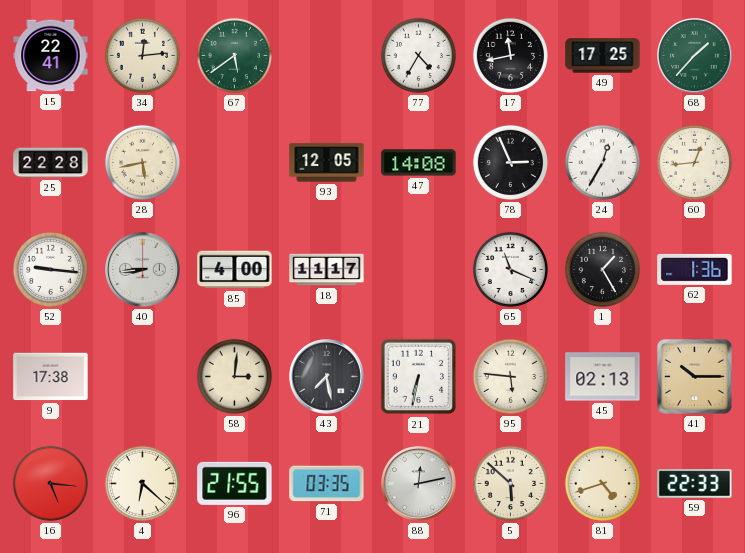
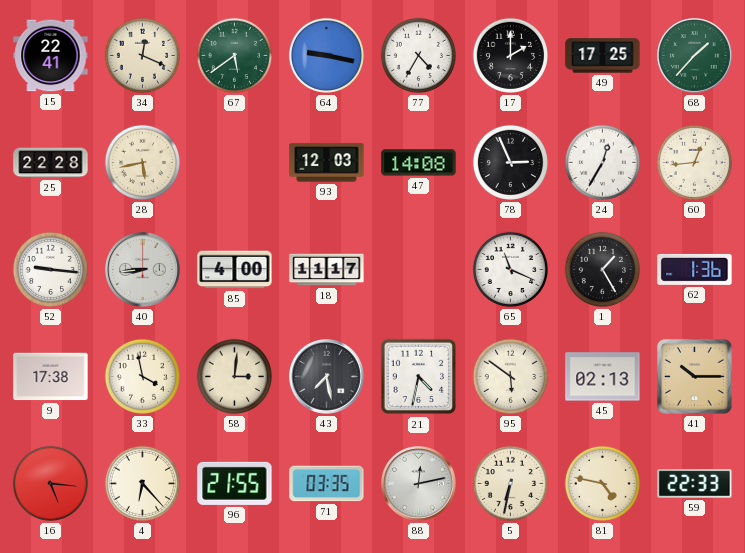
34: 12:14 -> 12:19
64: none -> 9:17
17: 11:43 -> 2:00
93: 12:05 -> 12:03
33: none -> 3:58
21: 6:32 -> 4:32
95: 5:46 -> 5:51
4: 6:22 -> 6:23
5: 5:52 -> 6:32
81: 4:42 -> 4:47
